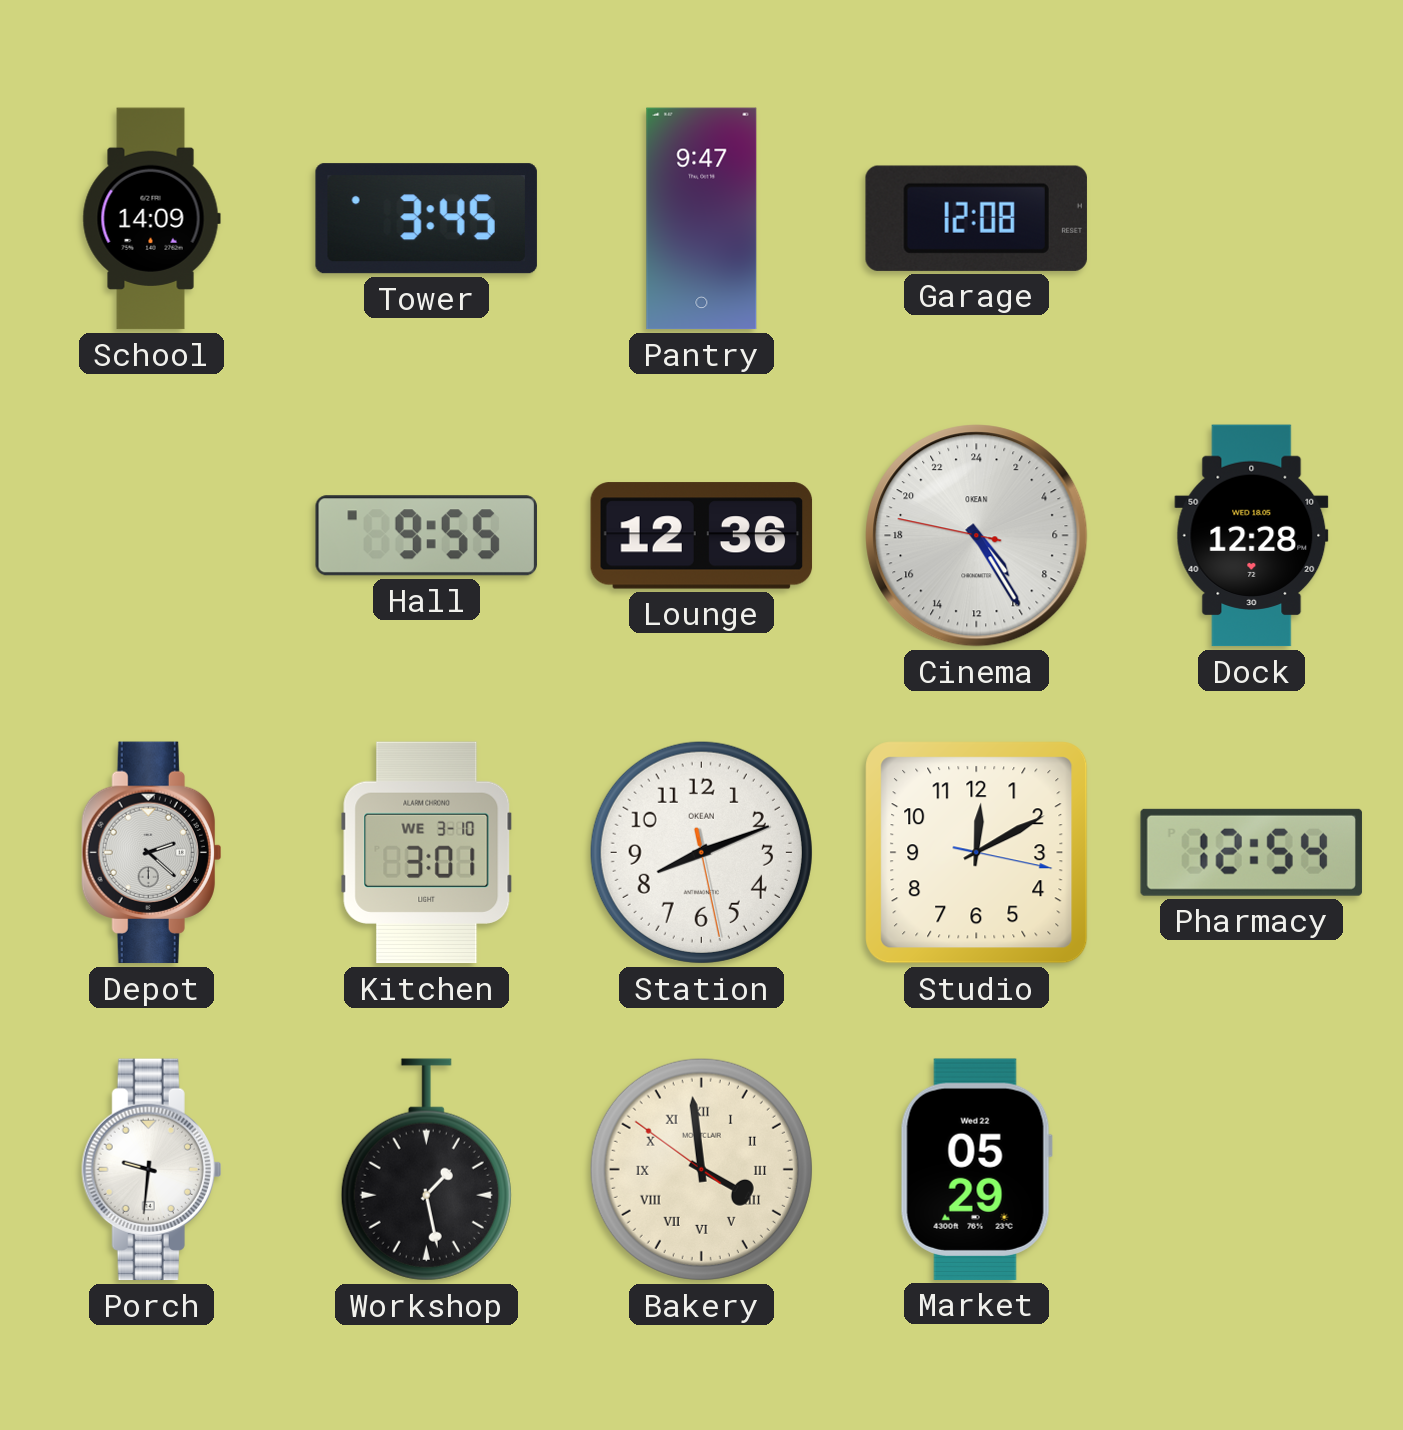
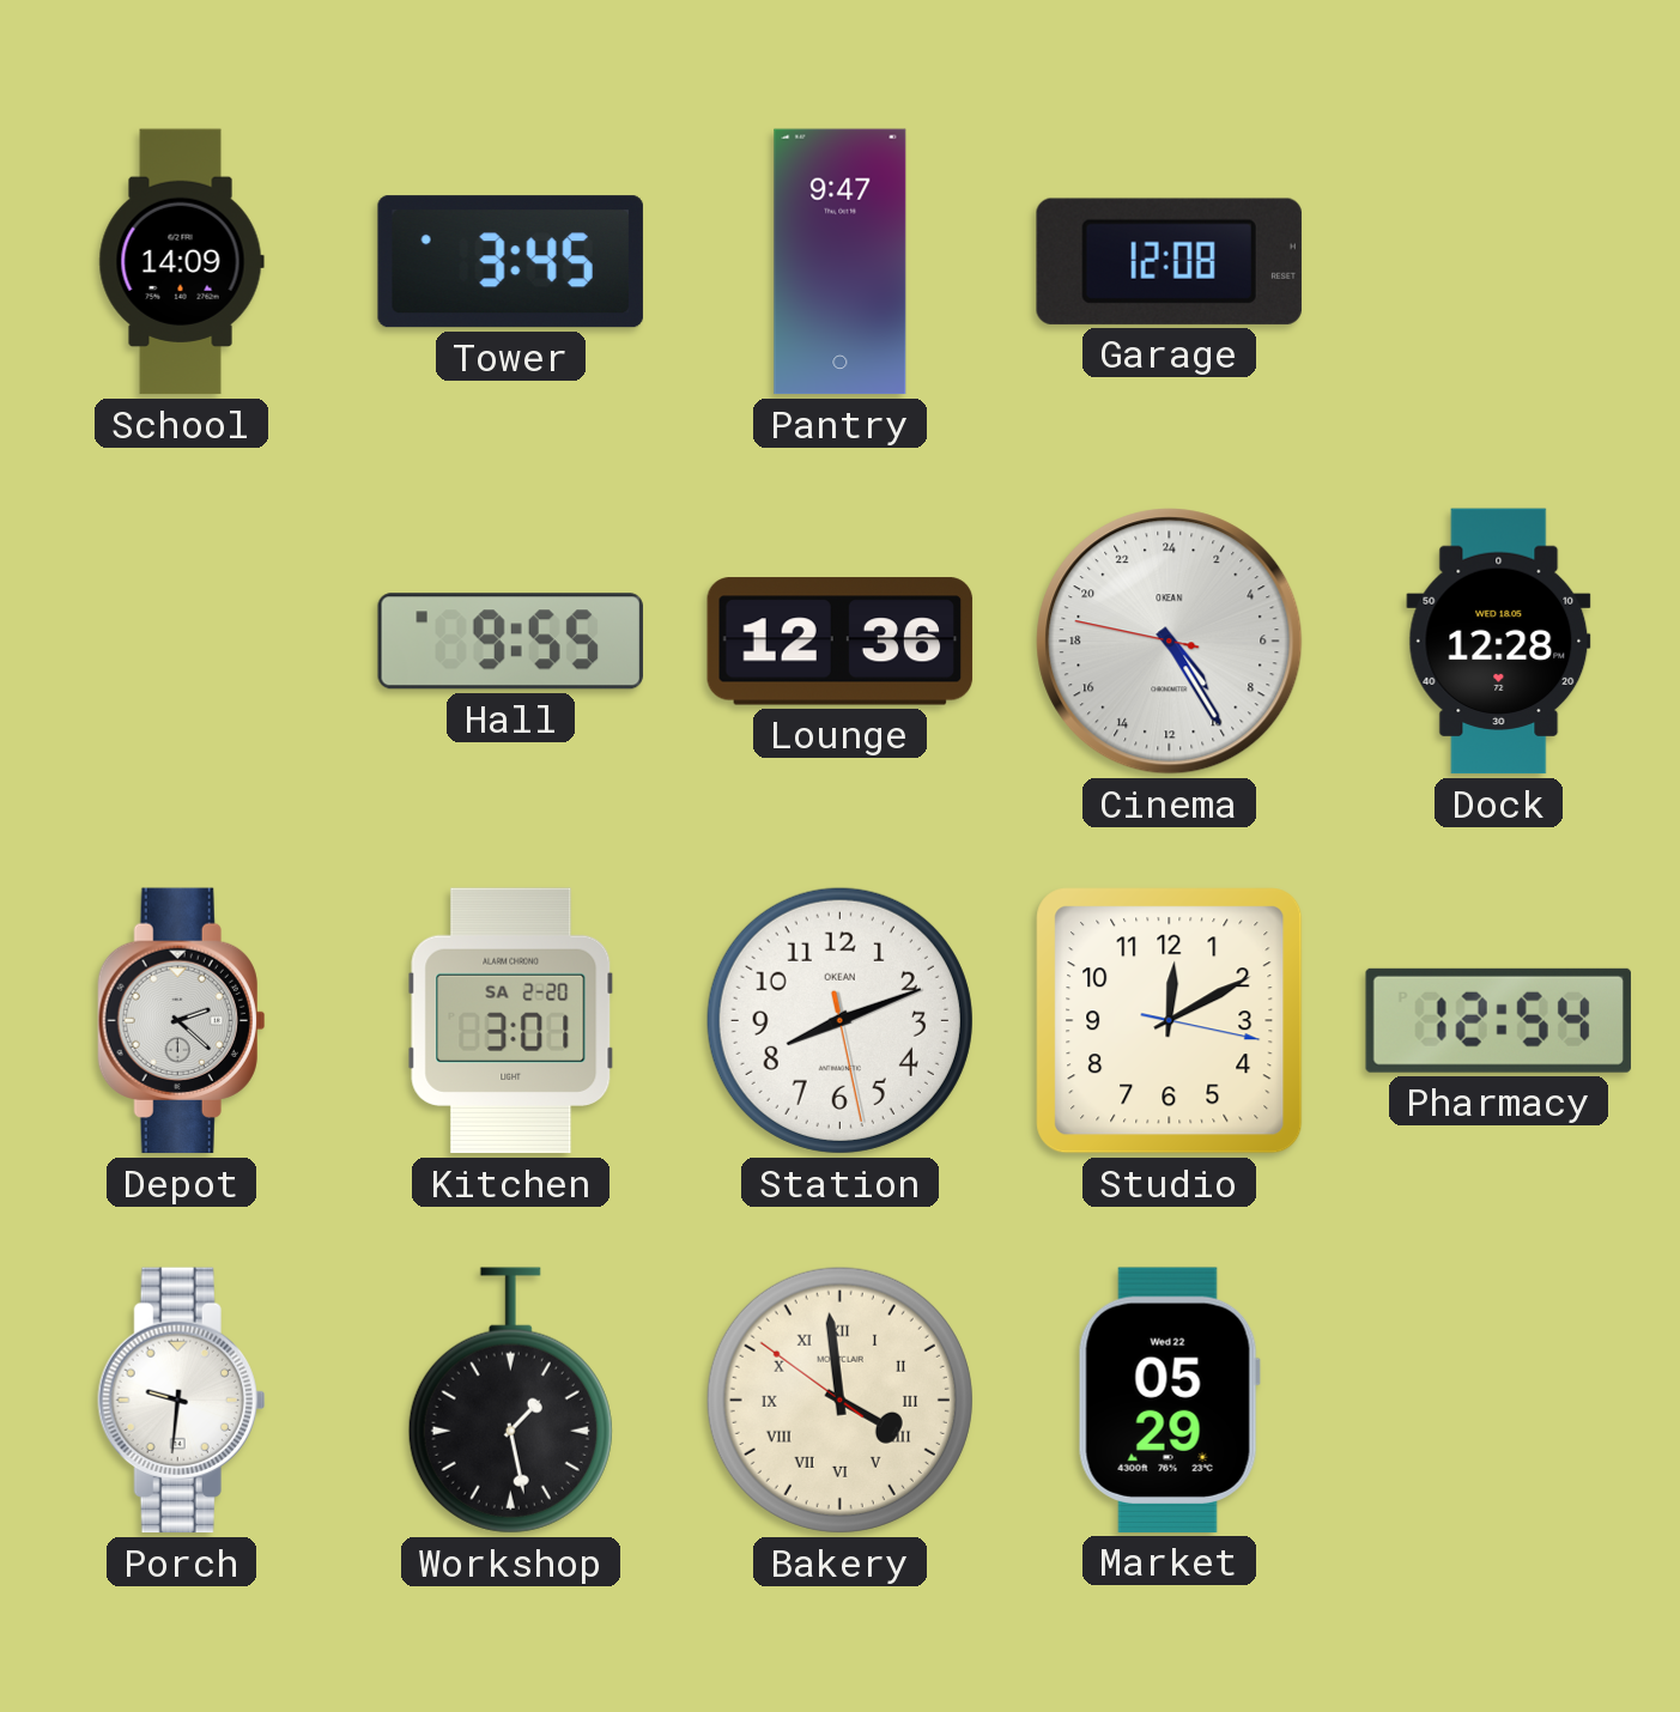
Kitchen date: WE 3-10 -> SA 2-20
